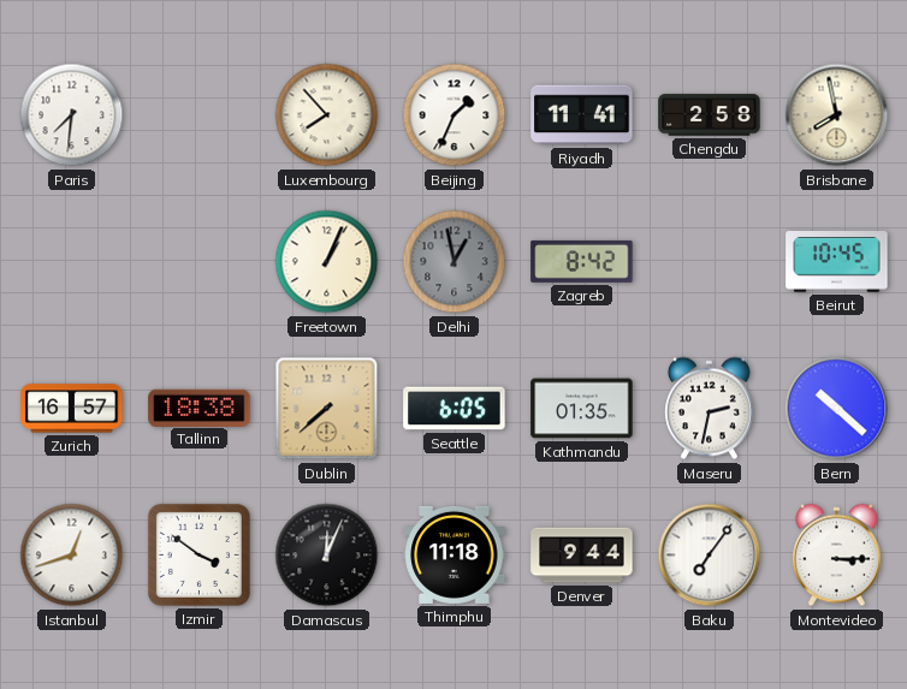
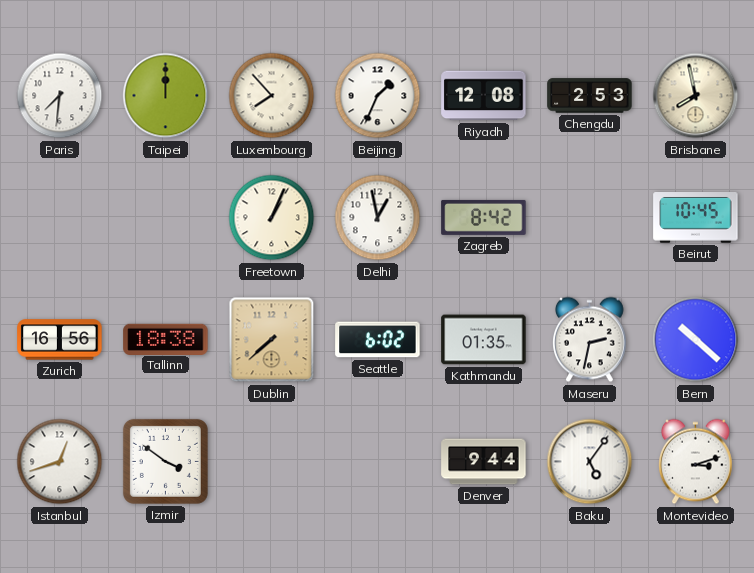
Taipei: none -> 12:00
Riyadh: 11:41 -> 12:08
Chengdu: 2:58 -> 2:53
Delhi dial: grey -> white
Zurich: 16:57 -> 16:56
Seattle: 6:05 -> 6:02
Damascus: 12:04 -> none
Thimphu: 11:18 -> none
Baku: 7:06 -> 5:06
Montevideo: 3:15 -> 3:12
